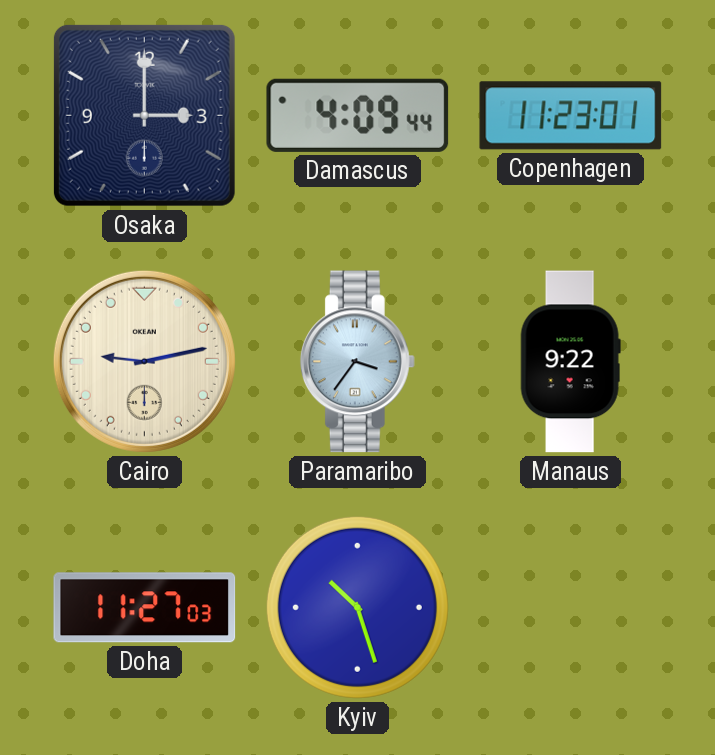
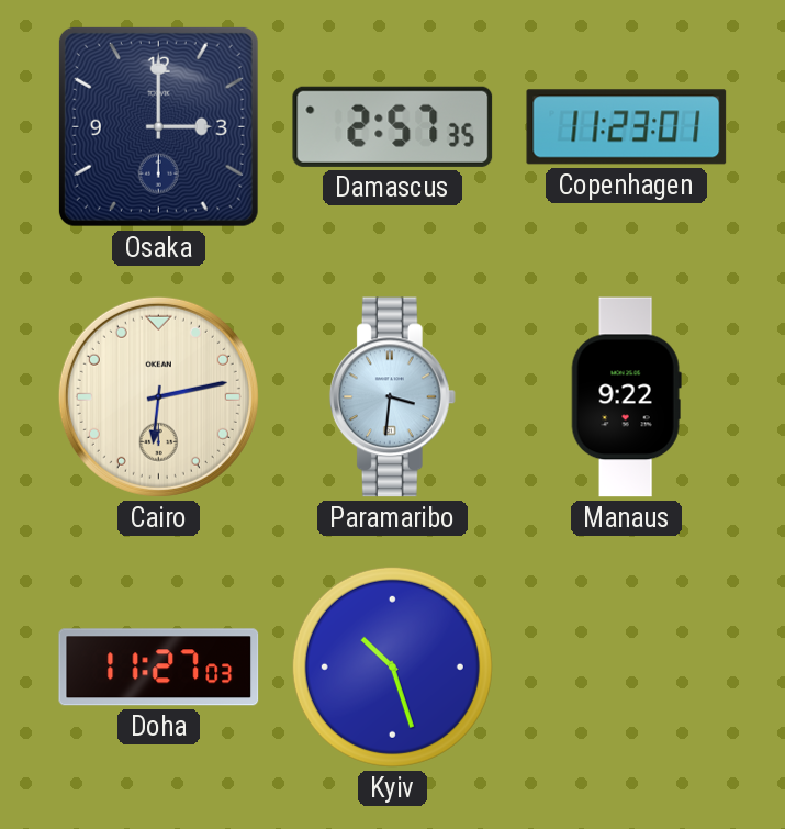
Damascus: 4:09 -> 2:57
Cairo: 9:13 -> 6:13
Paramaribo: 3:36 -> 3:31
